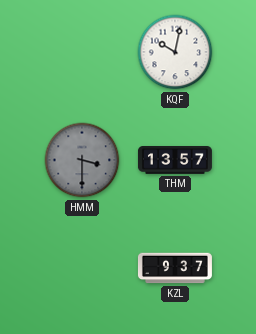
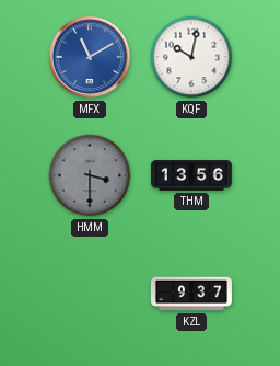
MFX: none -> 11:10
THM: 13:57 -> 13:56
